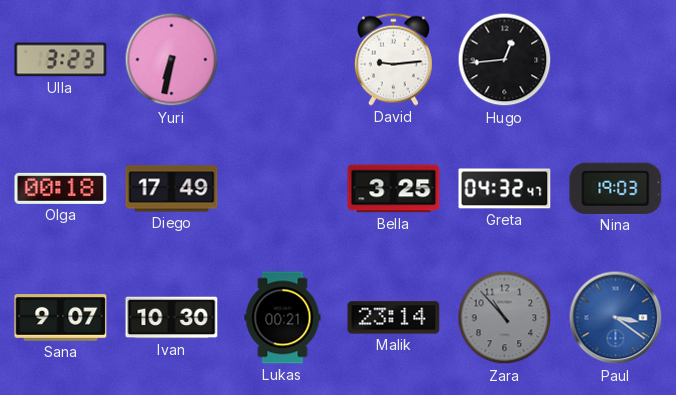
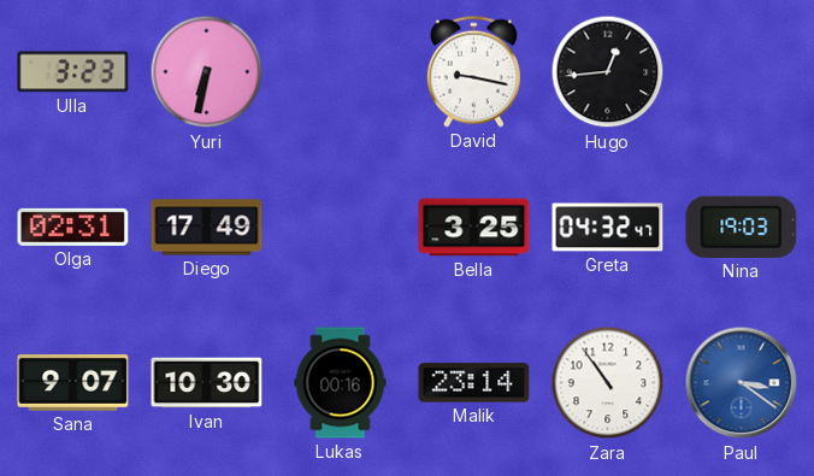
David: 9:14 -> 9:17
Olga: 00:18 -> 02:31
Lukas: 00:21 -> 00:16
Zara: 10:53 -> 10:54
Zara dial: grey -> white
